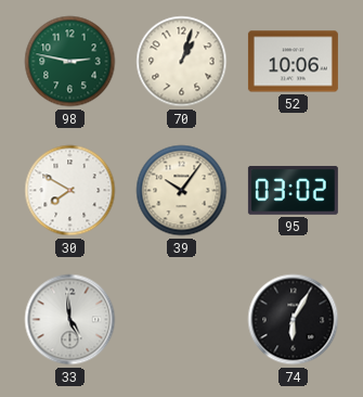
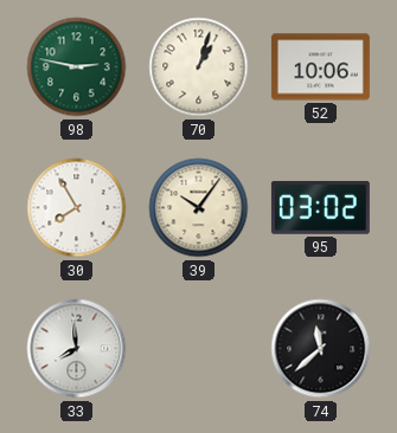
30: 7:50 -> 7:55
33: 4:59 -> 7:59
74: 6:05 -> 11:38
